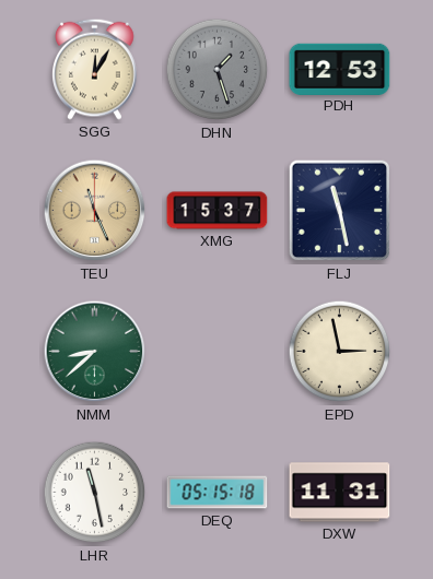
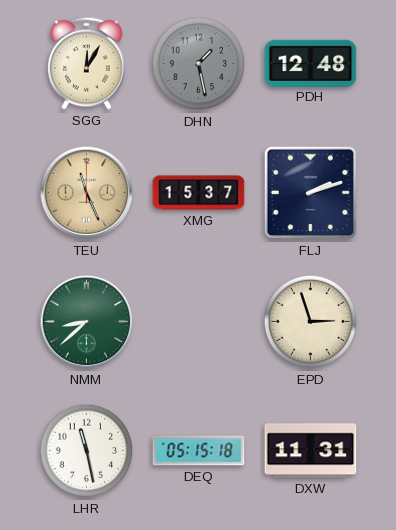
DHN: 1:27 -> 1:28
PDH: 12:53 -> 12:48
FLJ: 11:28 -> 2:12
EPD: 2:58 -> 2:57
